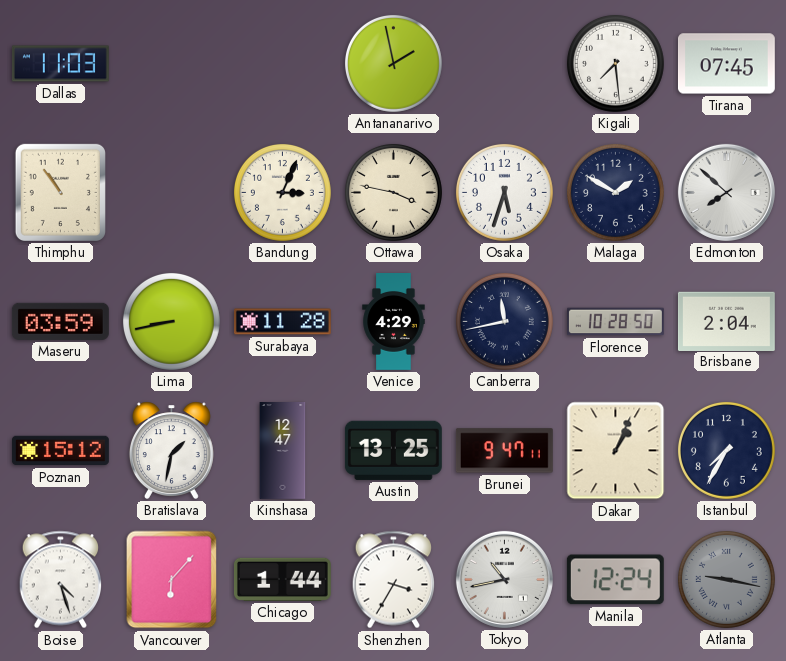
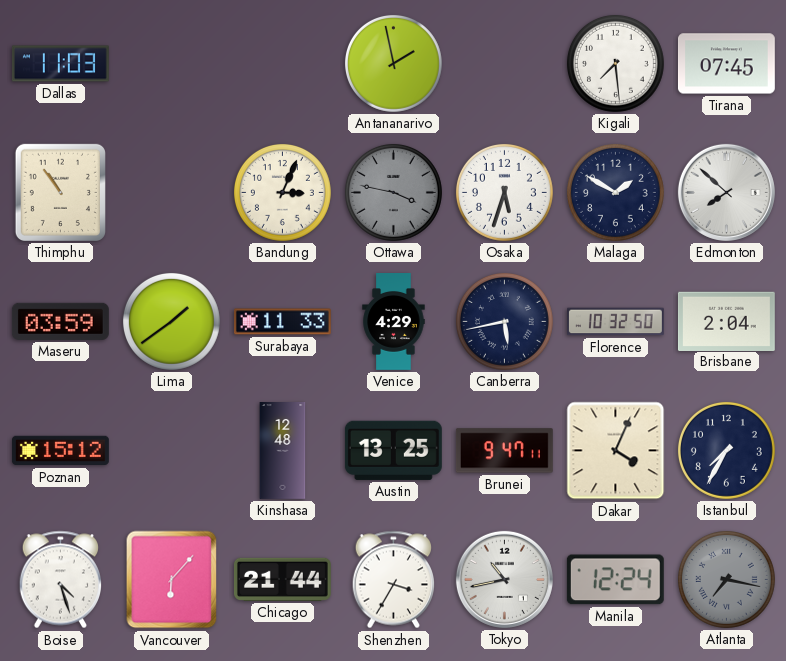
Ottawa dial: cream -> grey
Lima: 8:43 -> 1:39
Surabaya: 11:28 -> 11:33
Canberra: 11:43 -> 5:43
Florence: 10:28 -> 10:32
Bratislava: 1:32 -> none
Kinshasa: 12:47 -> 12:48
Dakar: 1:04 -> 4:04
Chicago: 1:44 -> 21:44
Atlanta: 9:17 -> 7:17
